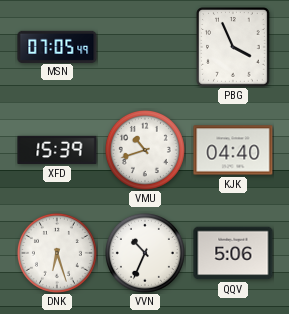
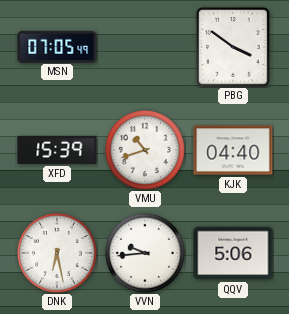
PBG: 3:56 -> 3:51
DNK: 6:27 -> 6:28
VVN: 10:34 -> 9:44
